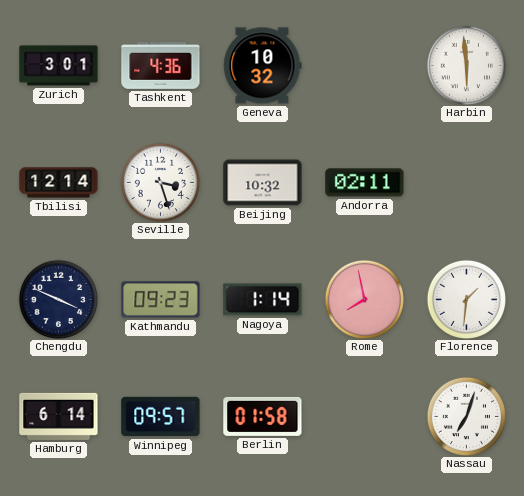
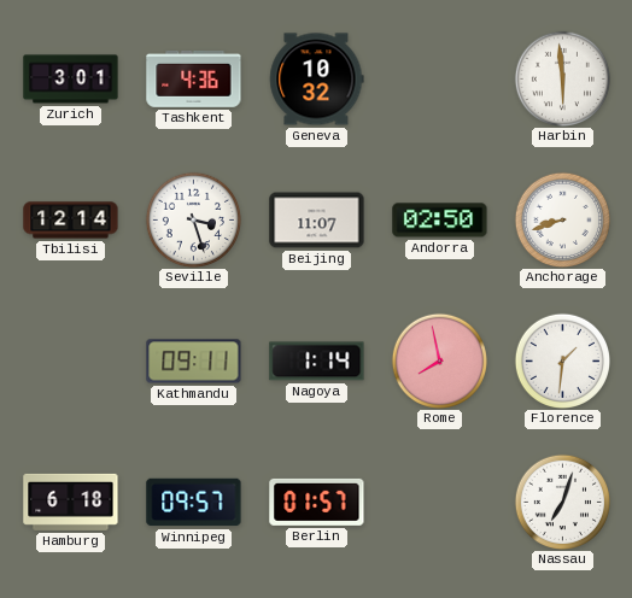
Beijing: 10:32 -> 11:07
Andorra: 02:11 -> 02:50
Anchorage: none -> 8:42
Chengdu: 3:49 -> none
Kathmandu: 09:23 -> 09:11
Hamburg: 6:14 -> 6:18
Berlin: 01:58 -> 01:57
